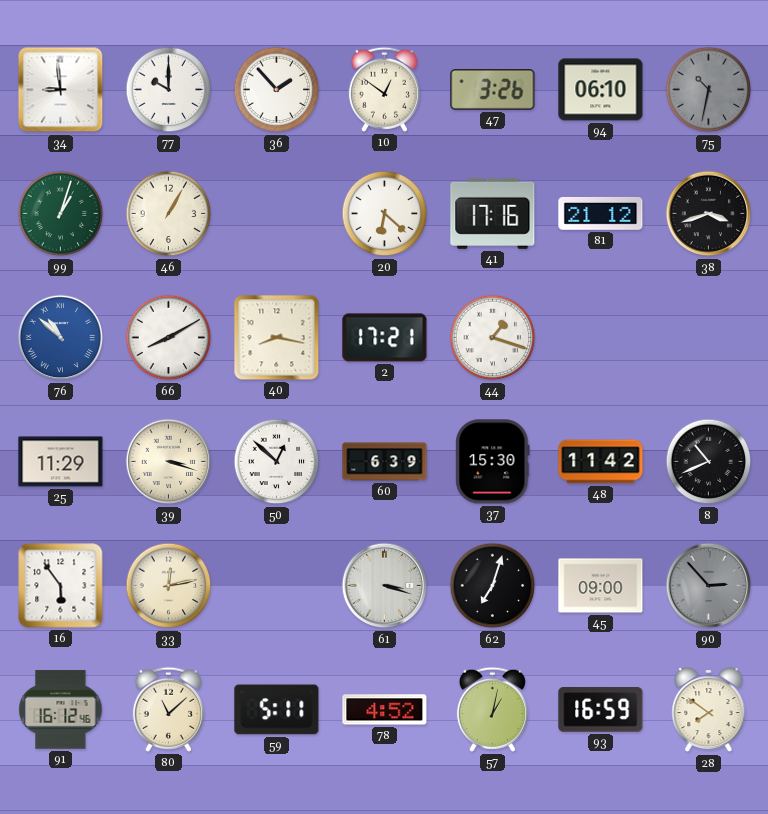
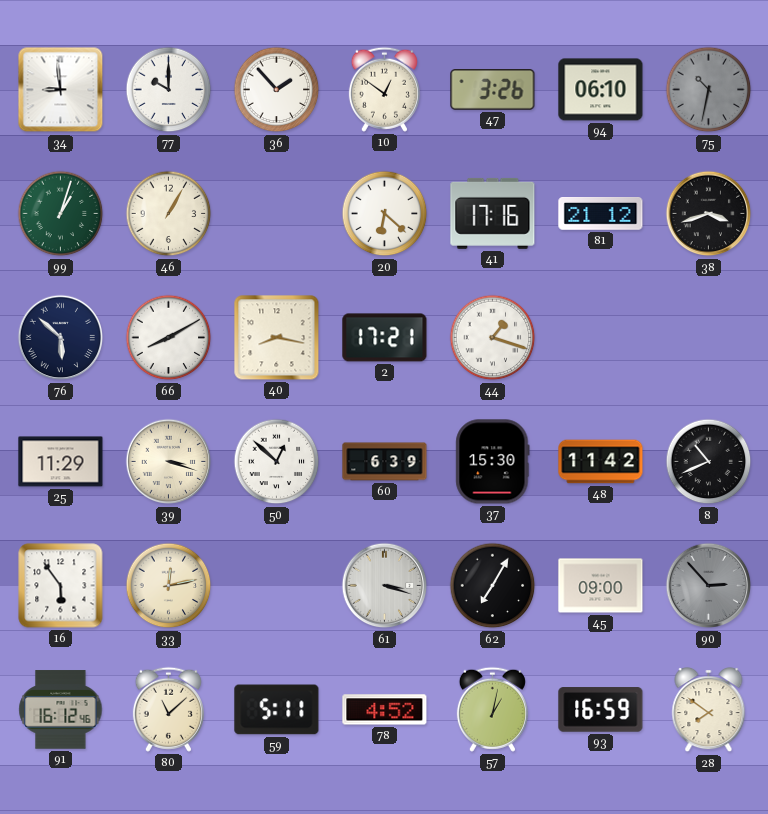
76: 10:52 -> 5:52
76 dial: blue -> navy
62: 7:03 -> 7:05
